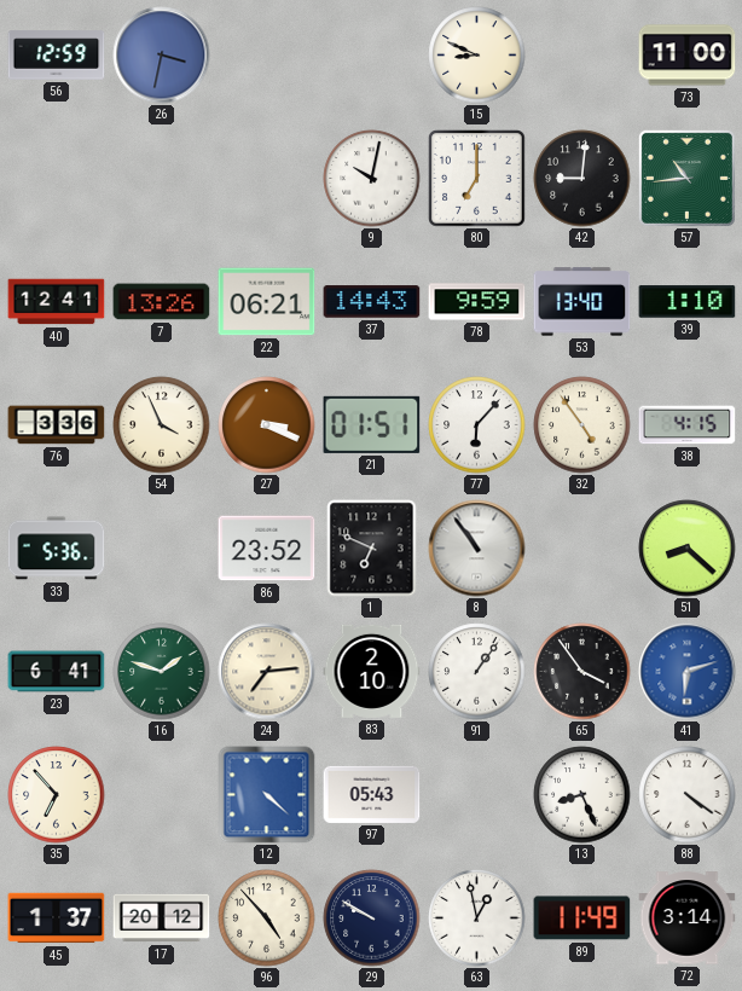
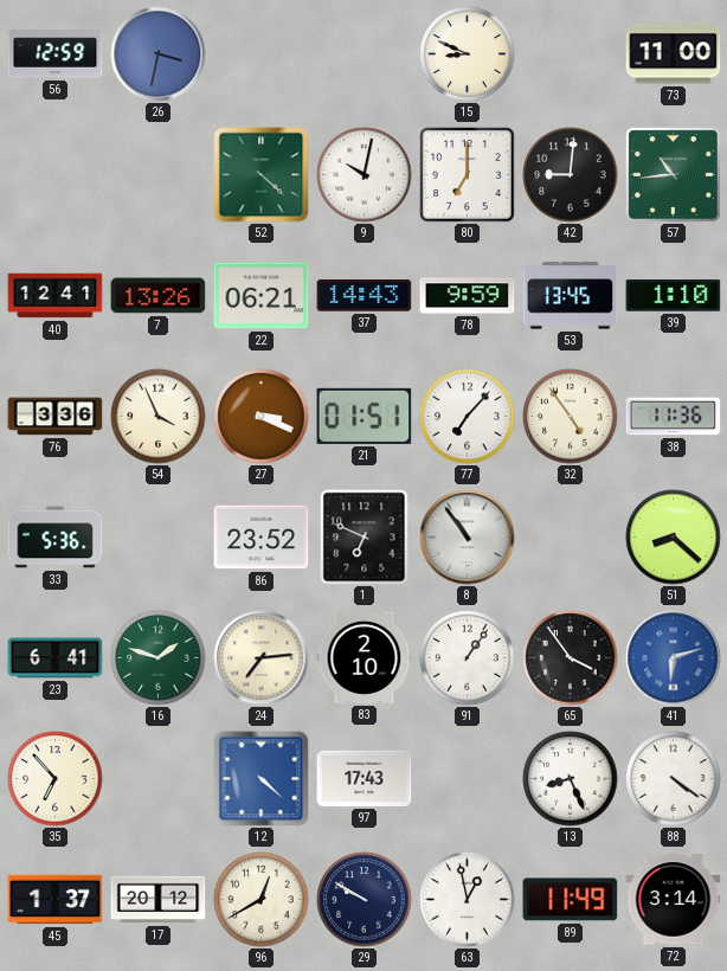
52: none -> 4:22
53: 13:40 -> 13:45
77: 6:07 -> 7:07
38: 4:15 -> 11:36
97: 05:43 -> 17:43
96: 4:53 -> 12:40
